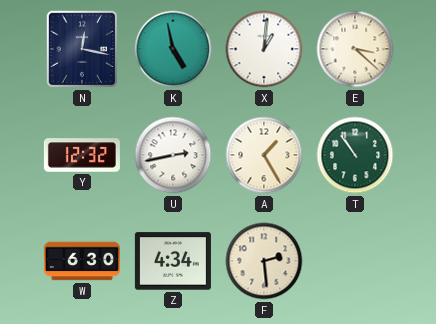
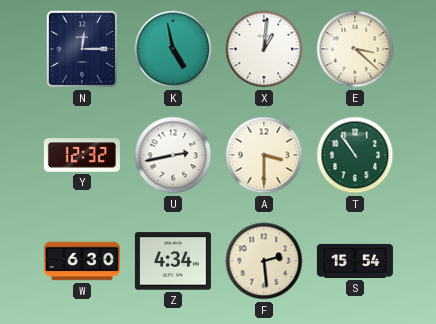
N: 12:17 -> 12:15
A: 1:25 -> 3:30
S: none -> 15:54
